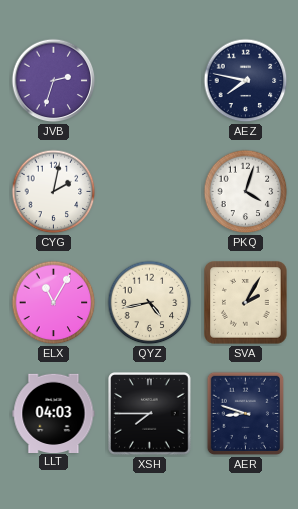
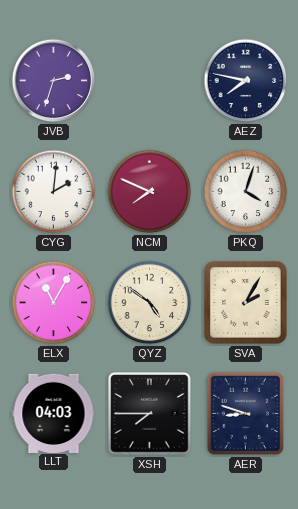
CYG: 2:02 -> 2:01
NCM: none -> 7:49
QYZ: 4:43 -> 4:51
